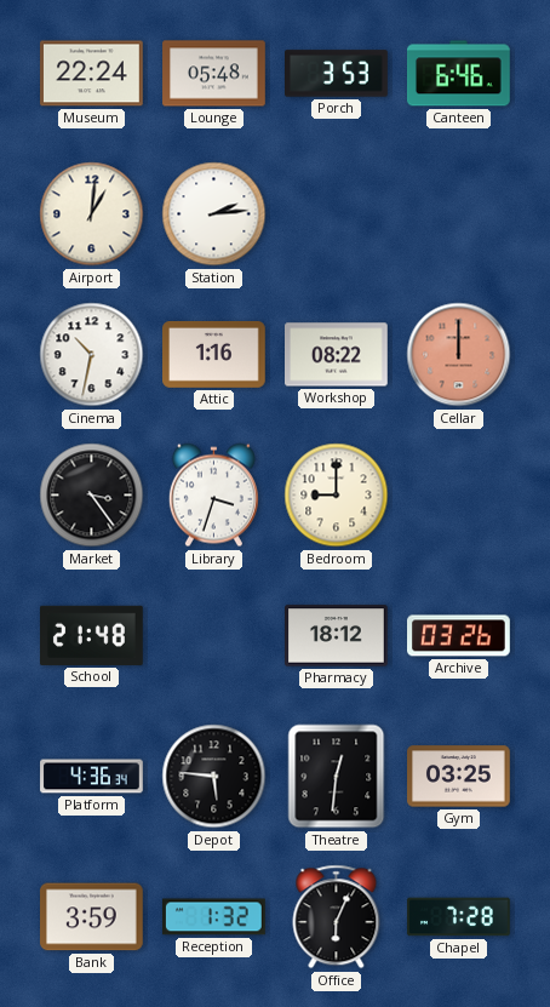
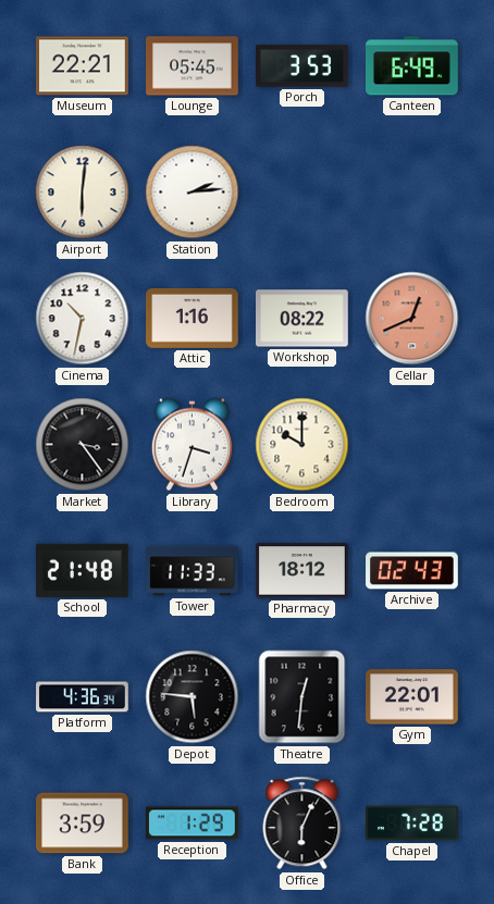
Museum: 22:24 -> 22:21
Lounge: 05:48 -> 05:45
Canteen: 6:46 -> 6:49
Airport: 1:01 -> 6:01
Cellar: 12:00 -> 12:41
Bedroom: 9:00 -> 10:00
Tower: none -> 11:33
Archive: 03:26 -> 02:43
Gym: 03:25 -> 22:01
Reception: 1:32 -> 1:29
